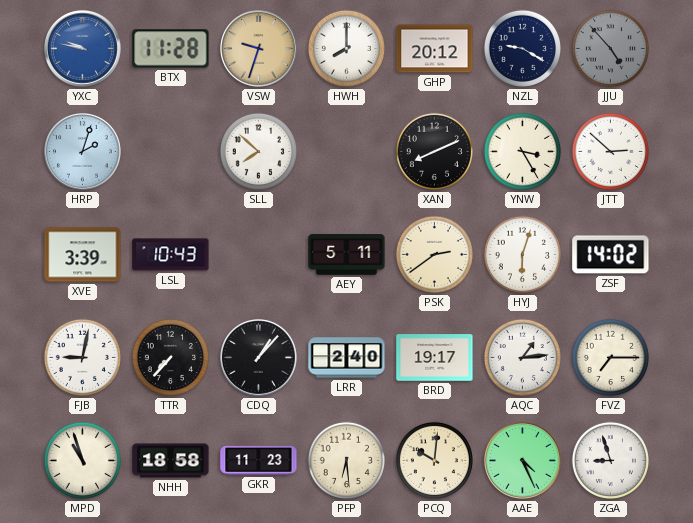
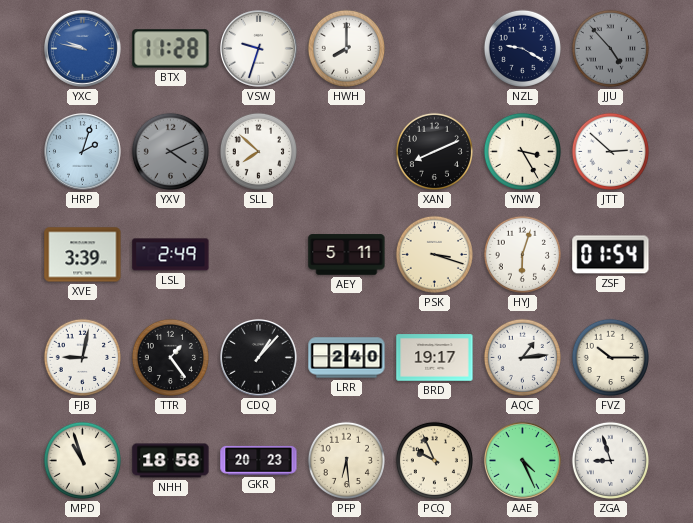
VSW dial: champagne -> white
GHP: 20:12 -> none
YXV: none -> 4:11
LSL: 10:43 -> 2:49
PSK: 2:39 -> 3:18
ZSF: 14:02 -> 01:54
TTR: 7:37 -> 1:24
FVZ: 7:15 -> 10:15
GKR: 11:23 -> 20:23
PCQ: 10:01 -> 9:56
